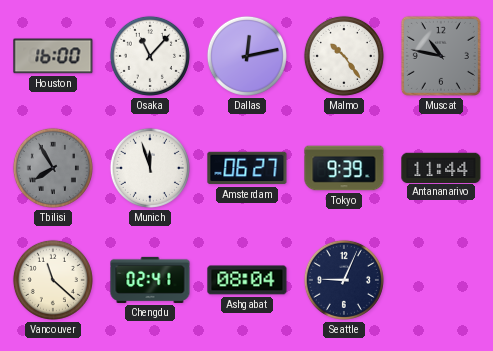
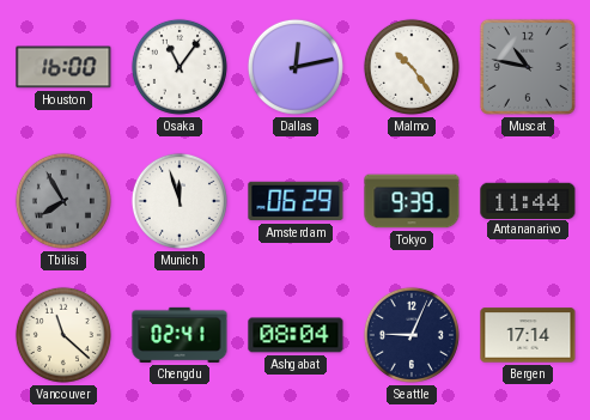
Osaka: 11:07 -> 11:06
Amsterdam: 06:27 -> 06:29
Bergen: none -> 17:14
